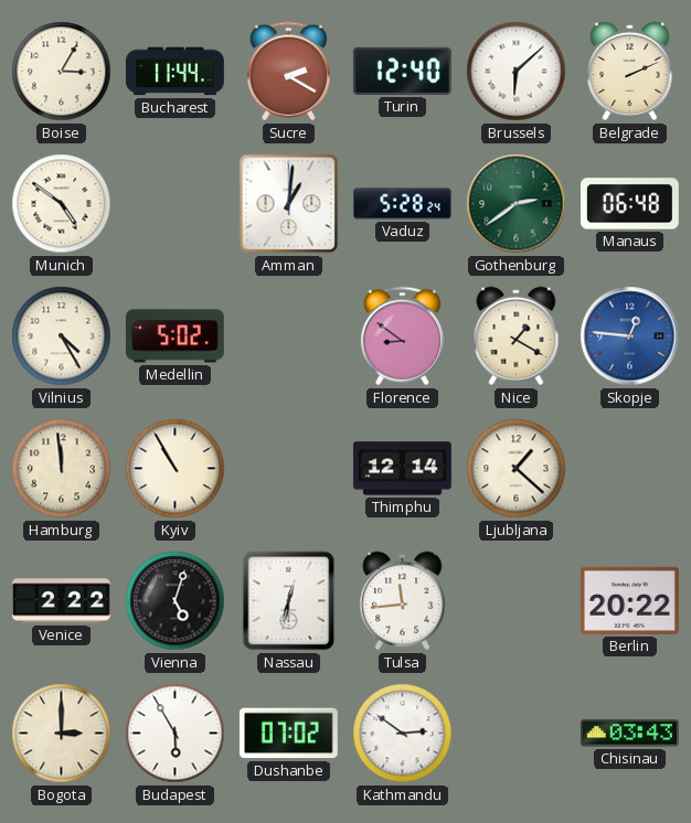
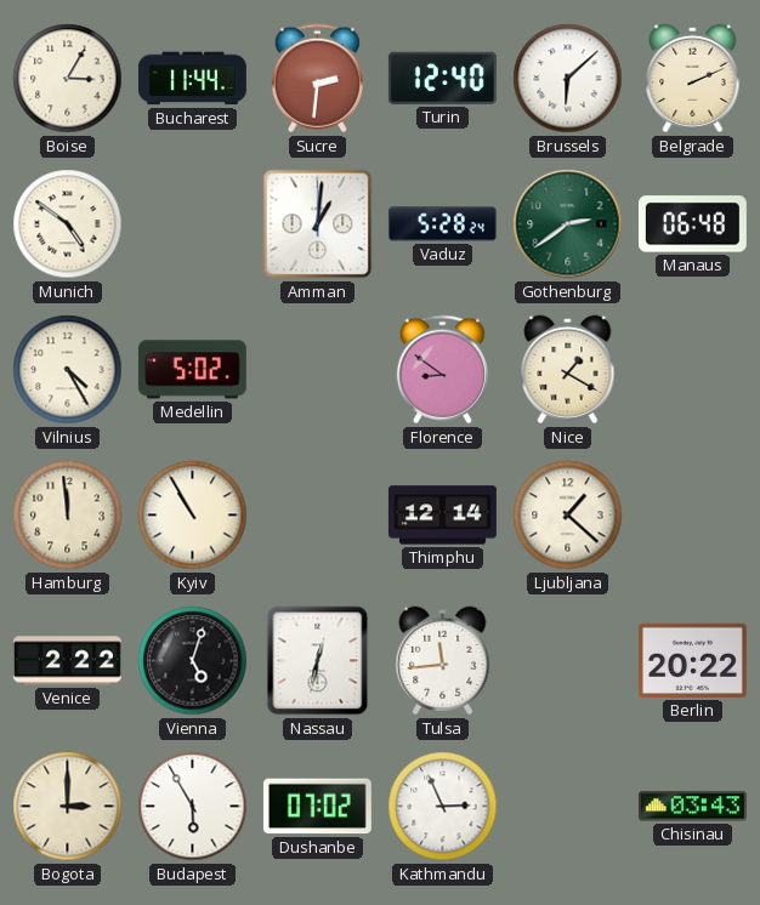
Sucre: 2:20 -> 2:31
Skopje: 12:46 -> none
Kathmandu: 2:51 -> 2:56
